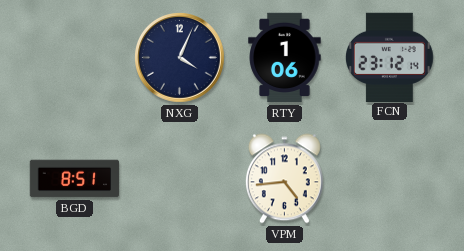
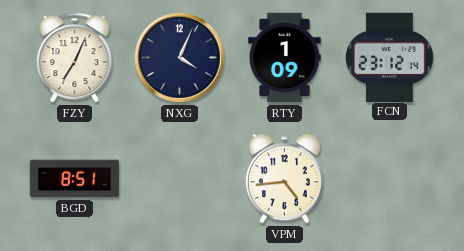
FZY: none -> 7:04
RTY: 1:06 -> 1:09
